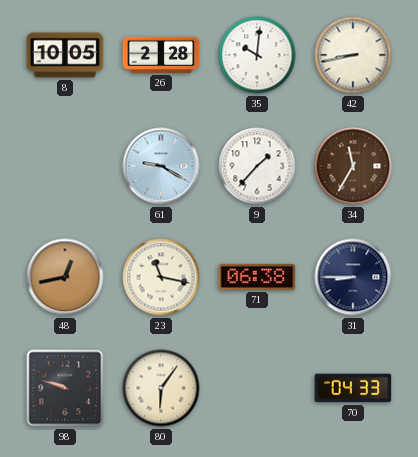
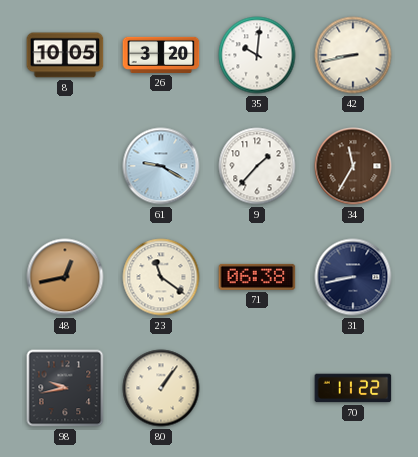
26: 2:28 -> 3:20
23: 11:17 -> 11:21
31: 8:45 -> 8:43
98: 9:48 -> 9:43
80: 6:06 -> 1:06
70: 04:33 -> 11:22
